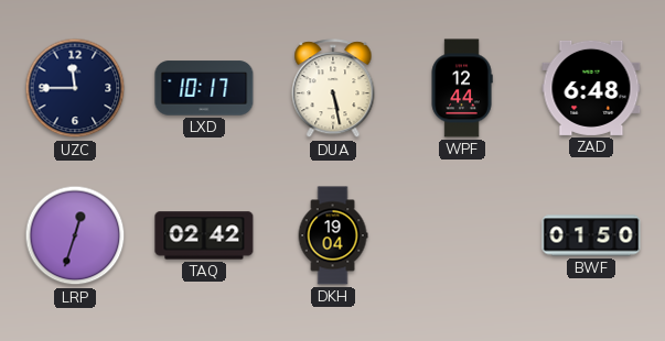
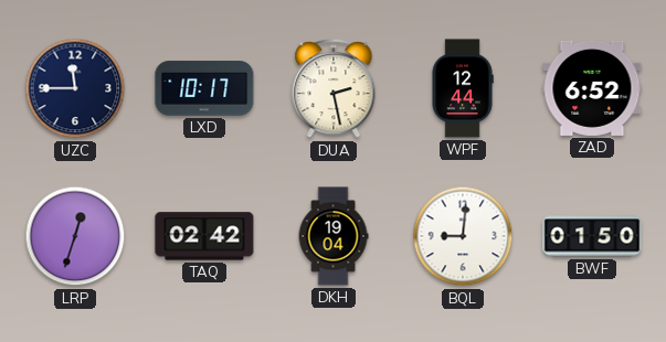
DUA: 5:28 -> 2:28
ZAD: 6:48 -> 6:52
BQL: none -> 9:01
